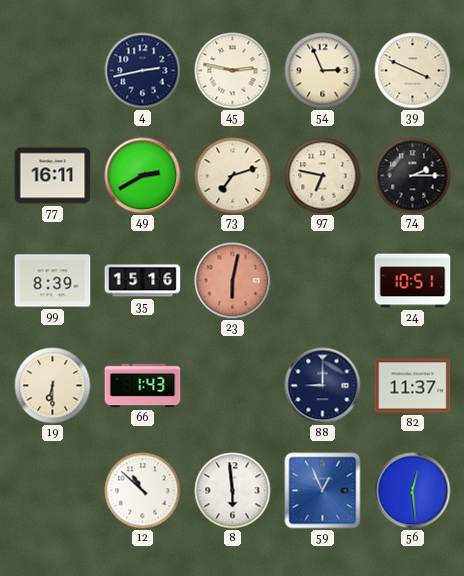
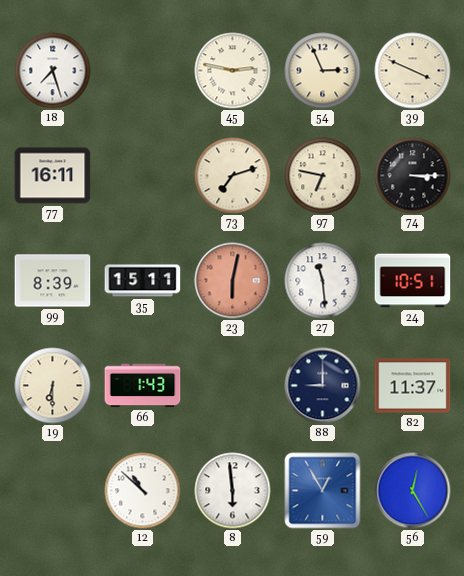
18: none -> 7:27
4: 2:43 -> none
49: 2:40 -> none
74: 2:15 -> 3:15
35: 15:16 -> 15:11
27: none -> 11:29
59: 12:56 -> 12:55
56: 12:29 -> 12:25
